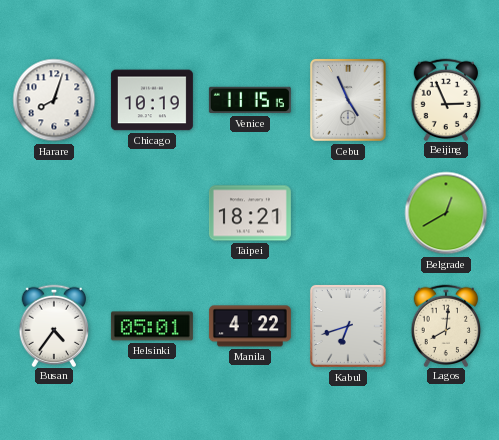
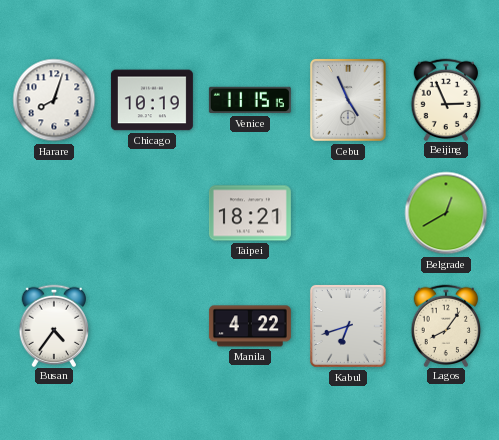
Helsinki: 05:01 -> none
Lagos: 8:01 -> 8:06
